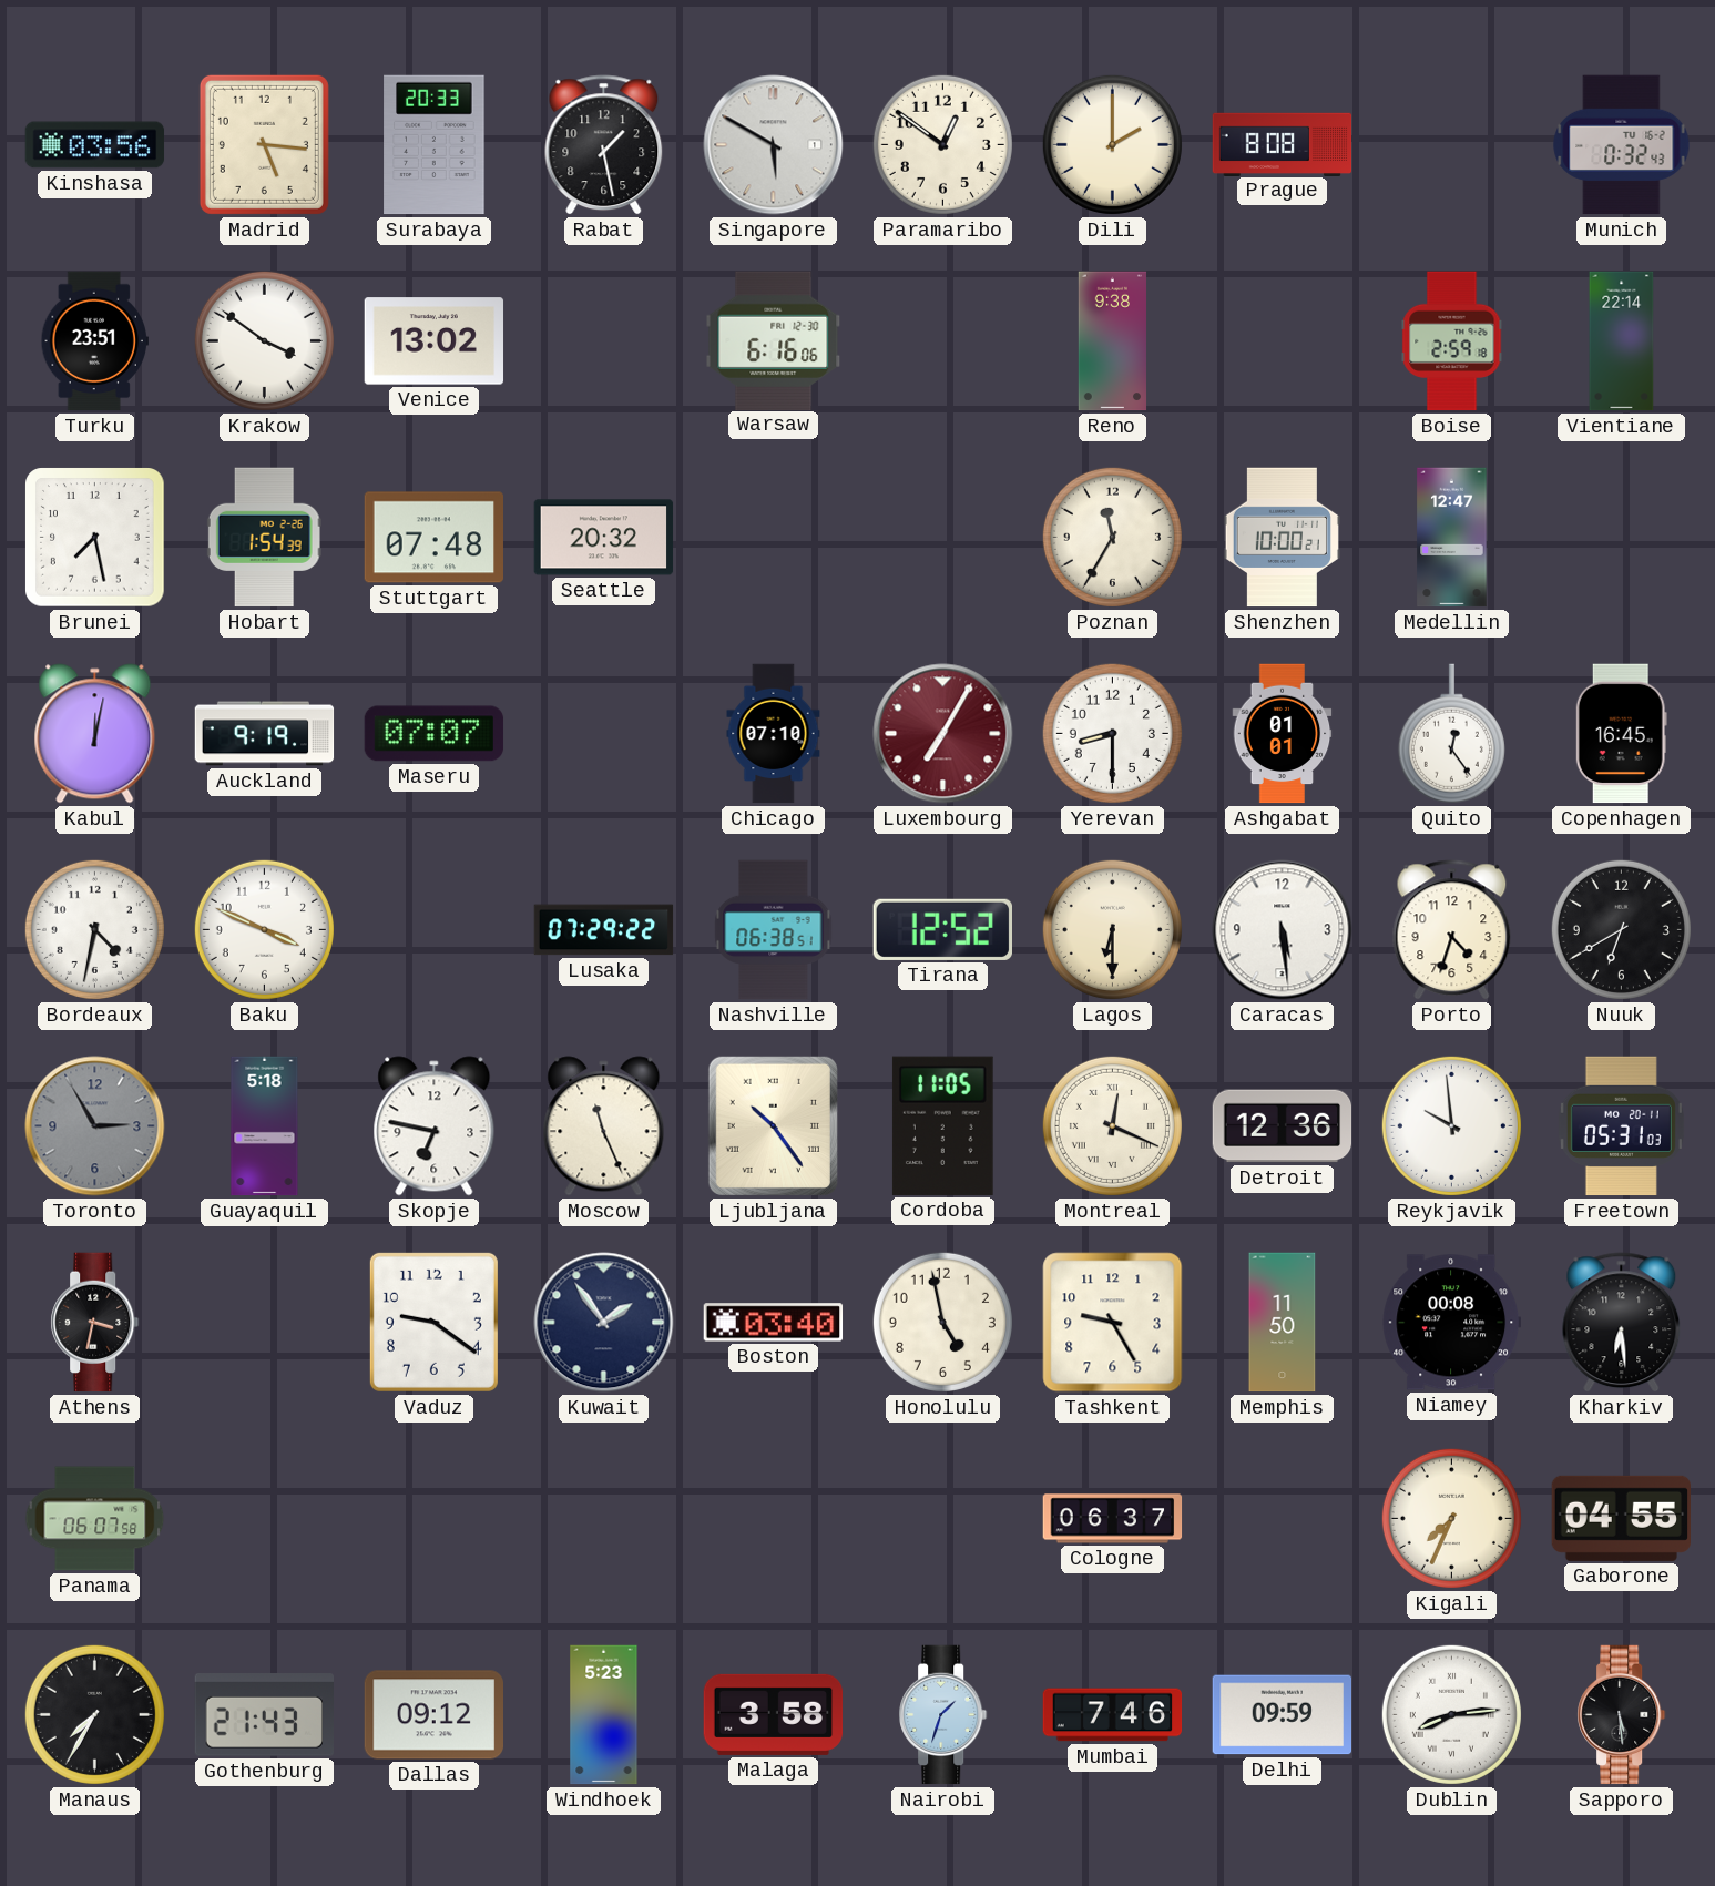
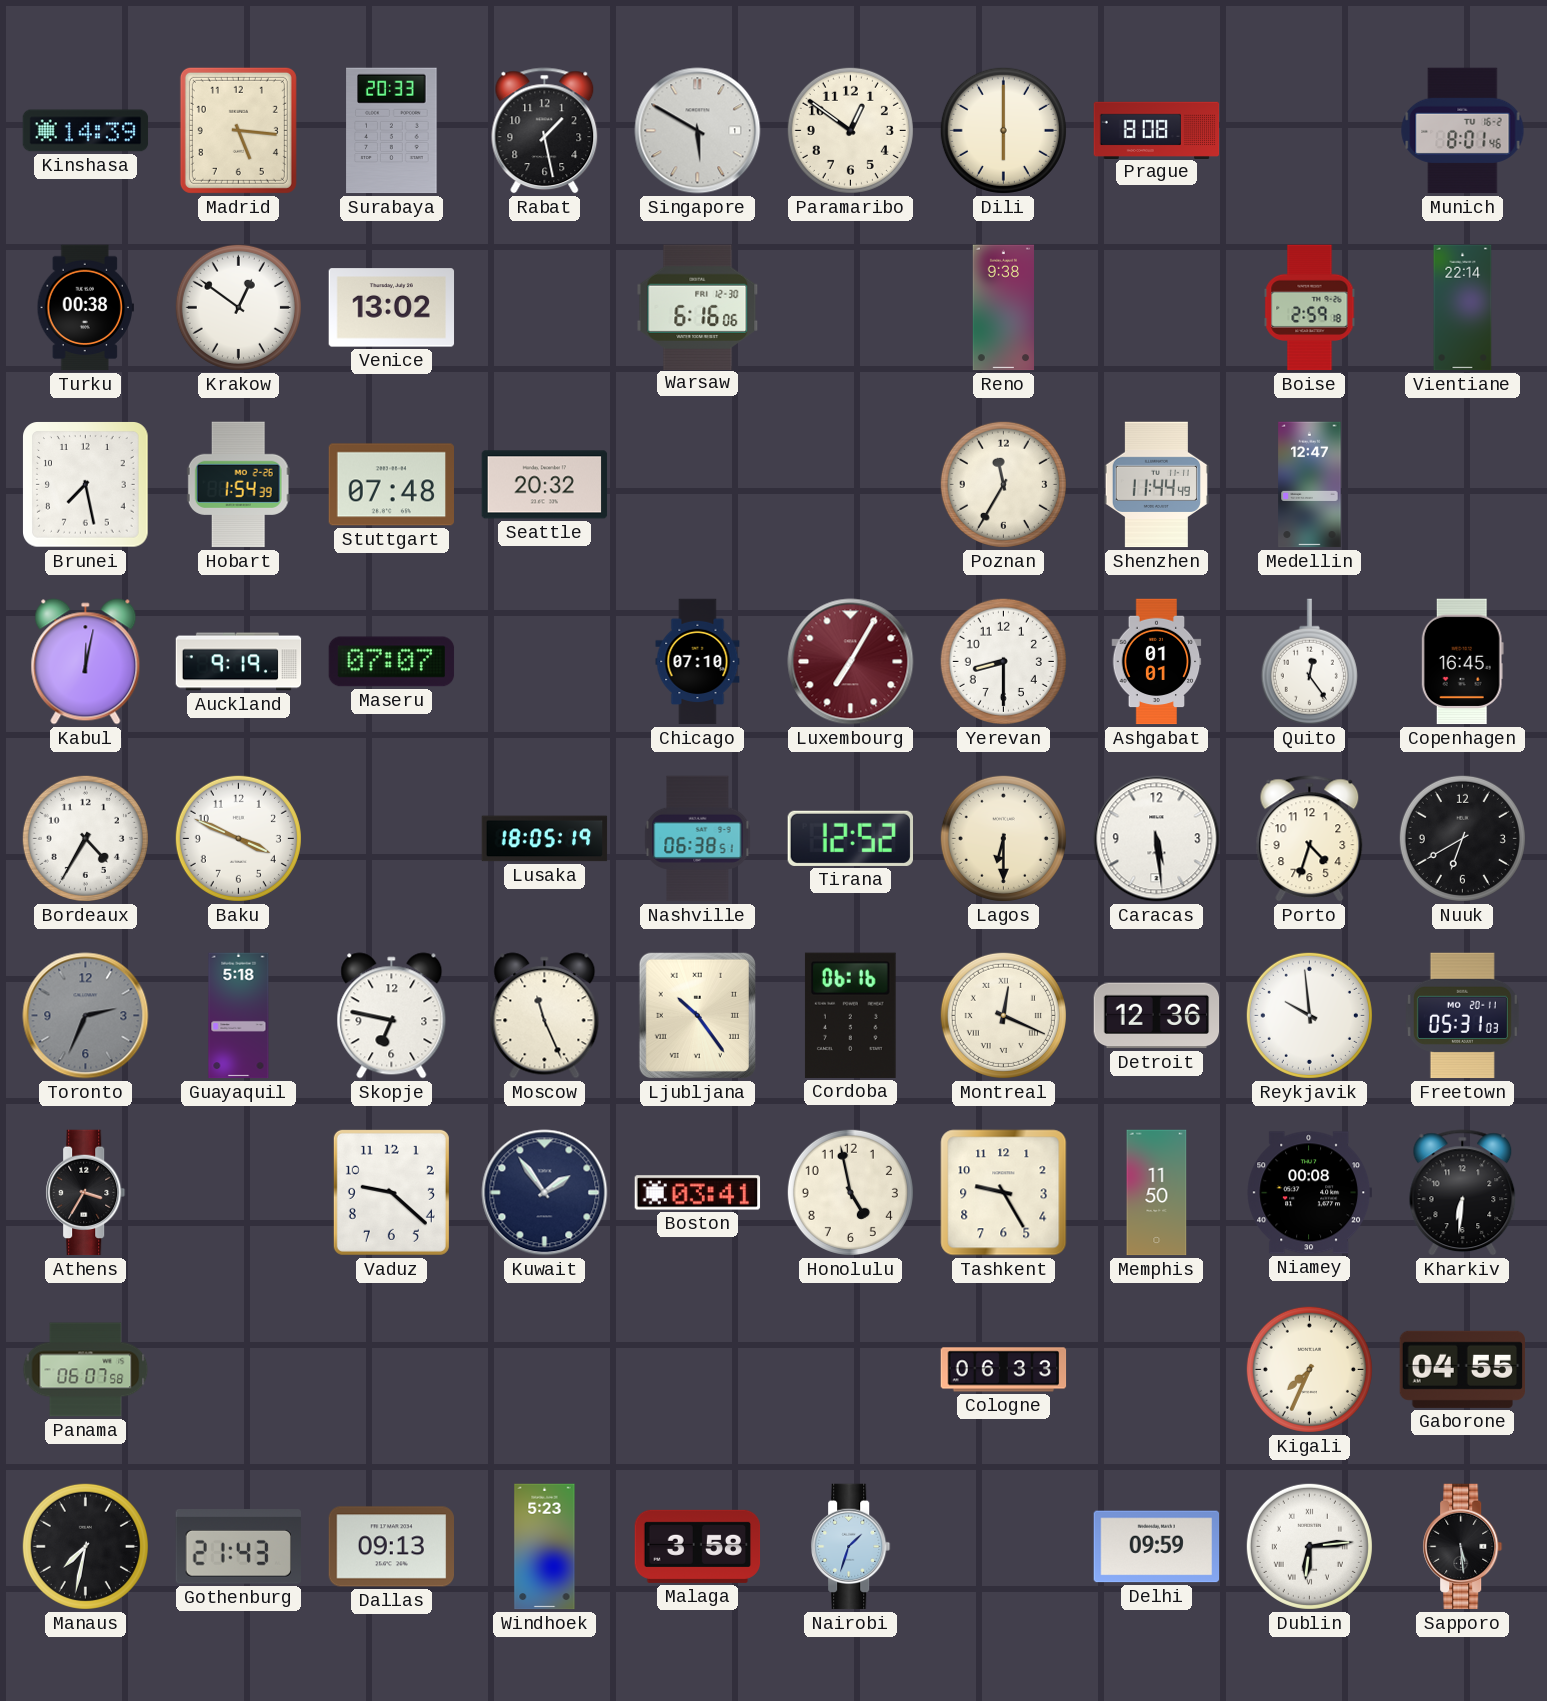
Kinshasa: 03:56 -> 14:39
Dili: 2:00 -> 6:00
Munich: 0:32 -> 8:01
Turku: 23:51 -> 00:38
Krakow: 3:51 -> 12:51
Shenzhen: 10:00 -> 11:44
Bordeaux: 4:32 -> 4:35
Lusaka: 07:29 -> 18:05
Toronto: 2:55 -> 2:34
Cordoba: 11:05 -> 06:16
Athens: 3:32 -> 3:35
Vaduz: 9:21 -> 9:22
Boston: 03:40 -> 03:41
Kharkiv: 6:29 -> 6:31
Cologne: 06:37 -> 06:33
Manaus: 7:35 -> 7:32
Dallas: 09:12 -> 09:13
Mumbai: 7:46 -> none
Dublin: 8:14 -> 6:14
